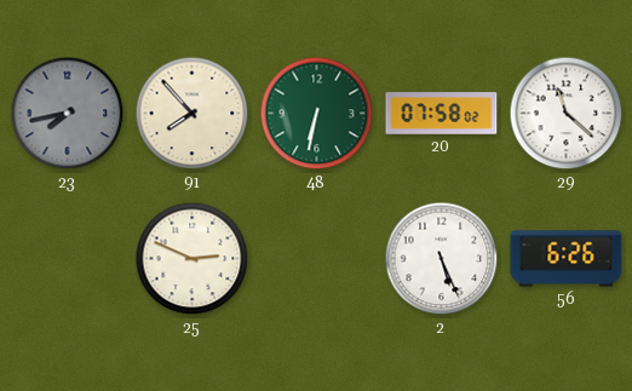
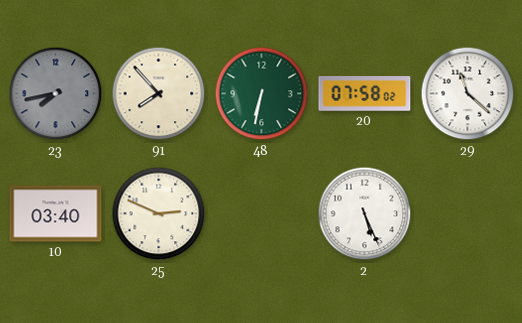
10: none -> 03:40
56: 6:26 -> none
